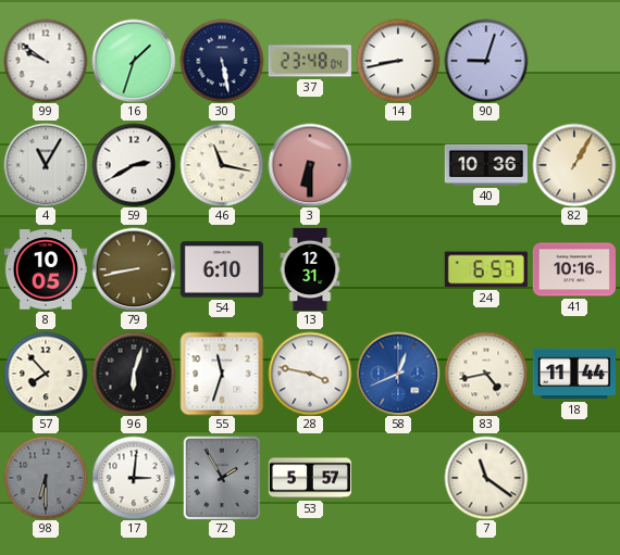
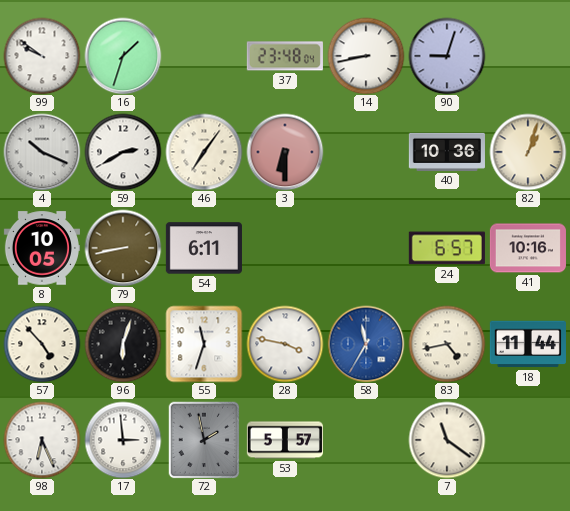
30: 5:28 -> none
4: 11:05 -> 10:19
46: 11:17 -> 7:06
82: 1:05 -> 1:03
54: 6:10 -> 6:11
13: 12:31 -> none
57: 7:53 -> 4:53
58: 12:41 -> 11:35
98: 6:30 -> 6:26
98 dial: grey -> white
17: 3:01 -> 2:59
72: 1:55 -> 1:58
